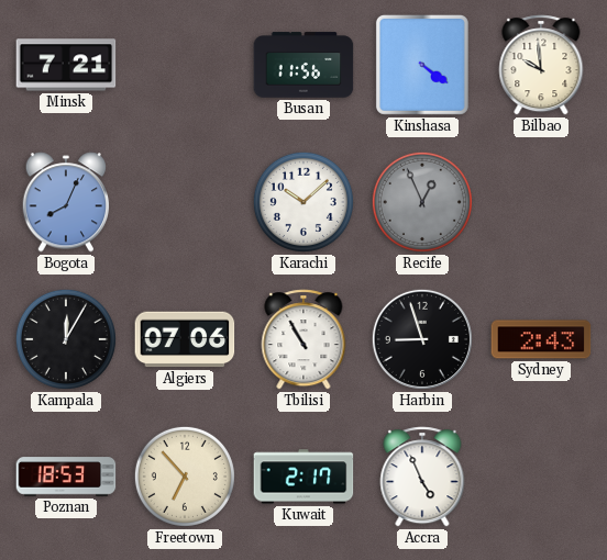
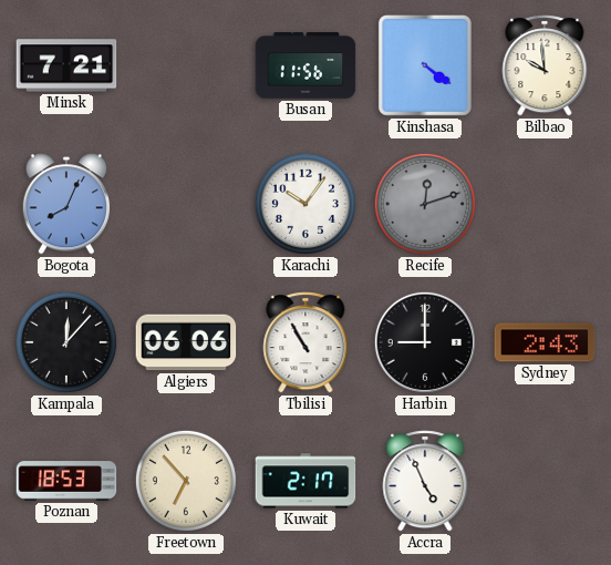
Karachi: 10:08 -> 10:06
Recife: 12:56 -> 12:12
Kampala: 12:05 -> 12:07
Algiers: 07:06 -> 06:06
Harbin: 8:57 -> 9:00
